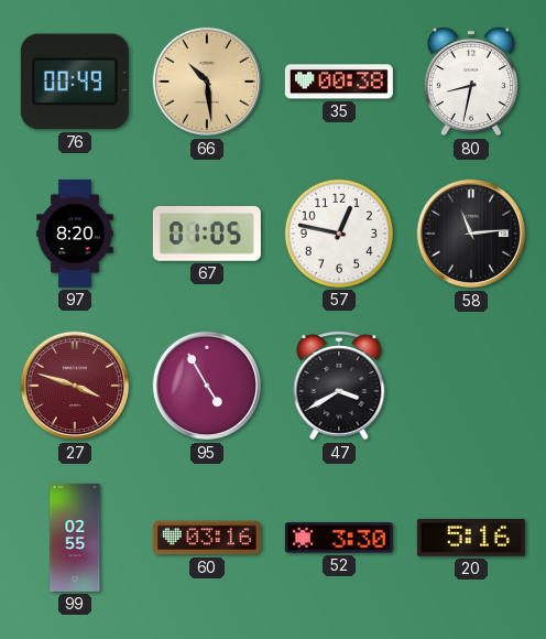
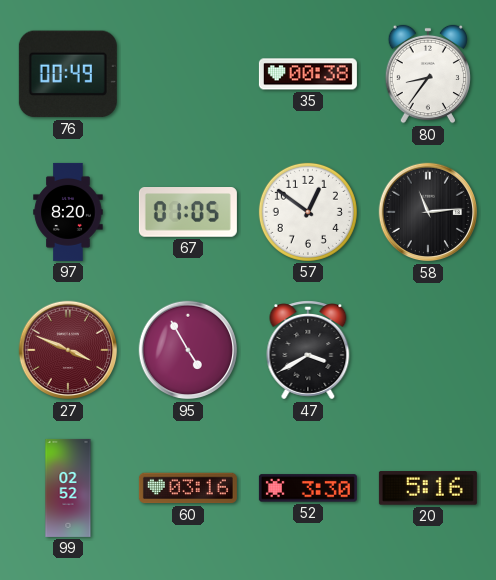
66: 10:29 -> none
80: 8:32 -> 8:36
57: 12:47 -> 12:51
27: 3:48 -> 3:49
99: 02:55 -> 02:52
